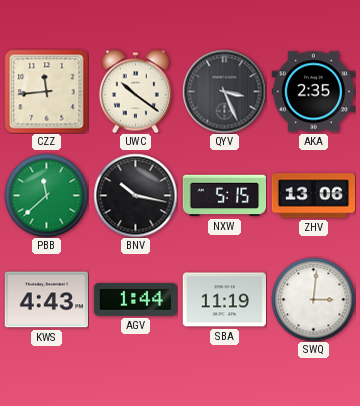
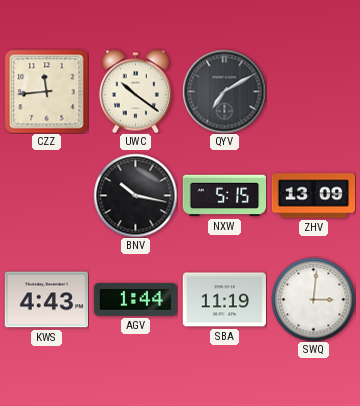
QYV: 3:26 -> 7:10
AKA: 2:35 -> none
PBB: 11:38 -> none
ZHV: 13:06 -> 13:09
